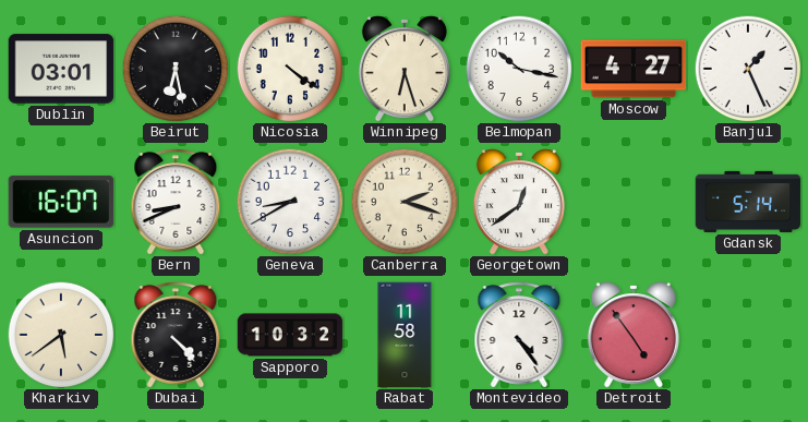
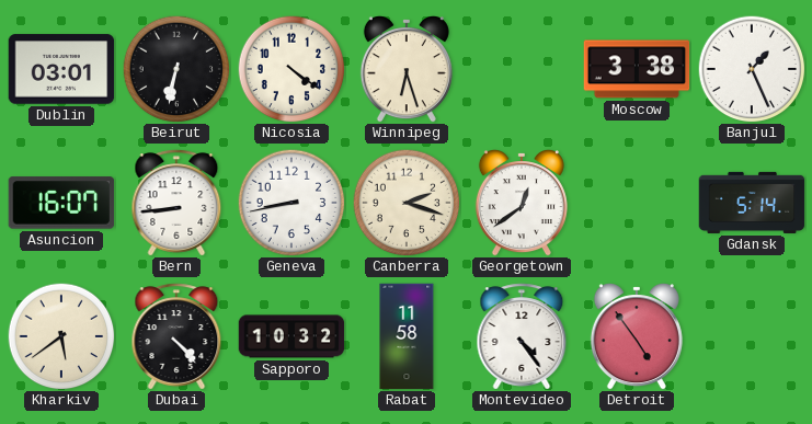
Beirut: 6:28 -> 6:32
Belmopan: 10:17 -> none
Moscow: 4:27 -> 3:38
Bern: 8:41 -> 8:44
Geneva: 8:40 -> 8:43
